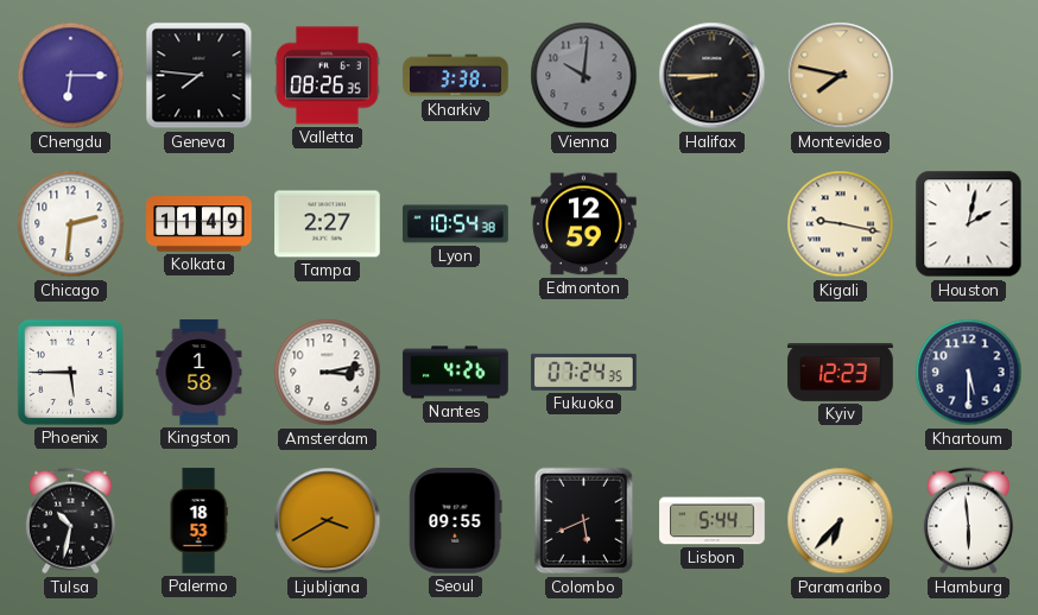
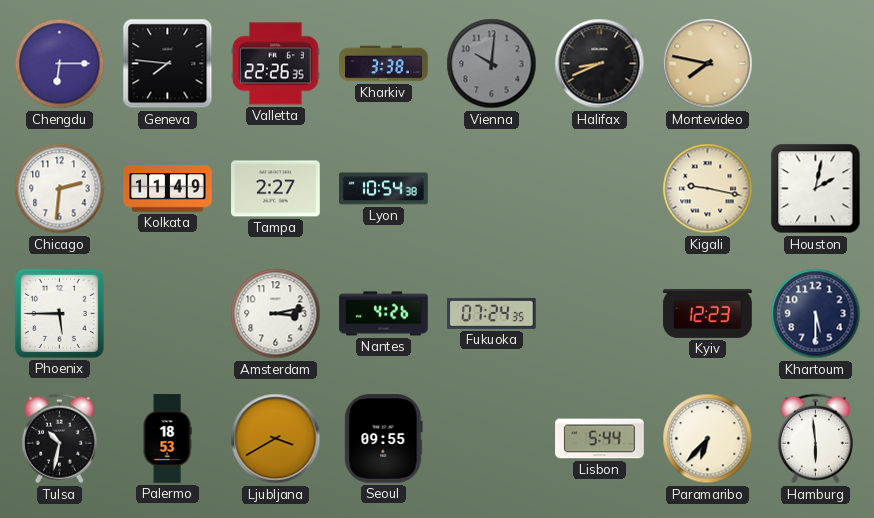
Valletta: 08:26 -> 22:26
Halifax: 8:45 -> 8:41
Edmonton: 12:59 -> none
Kingston: 1:58 -> none
Colombo: 5:41 -> none
